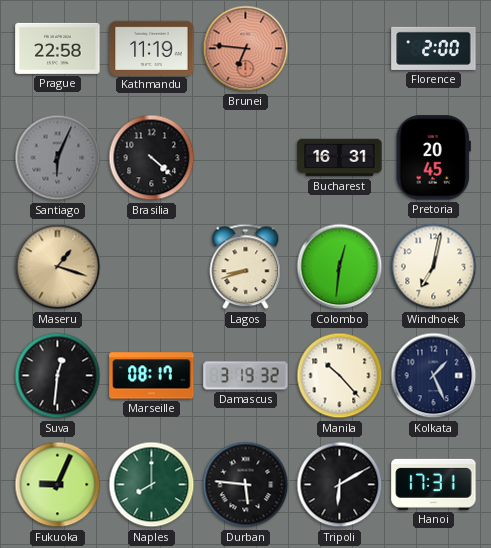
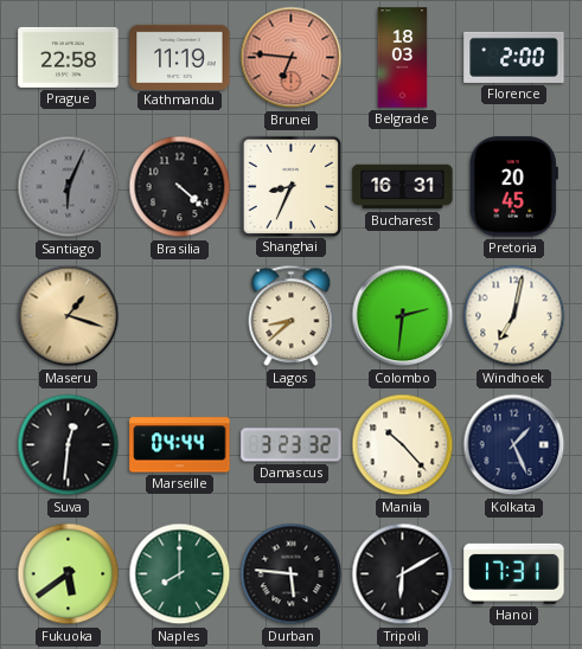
Belgrade: none -> 18:03
Shanghai: none -> 8:34
Lagos: 8:42 -> 8:38
Colombo: 12:31 -> 2:31
Marseille: 08:17 -> 04:44
Damascus: 3:19 -> 3:23
Fukuoka: 9:04 -> 5:39
